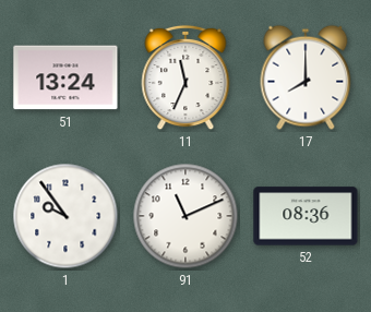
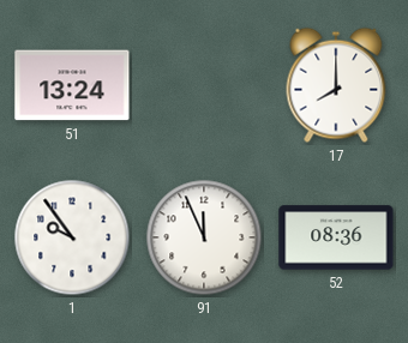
11: 11:34 -> none
91: 11:11 -> 11:56
